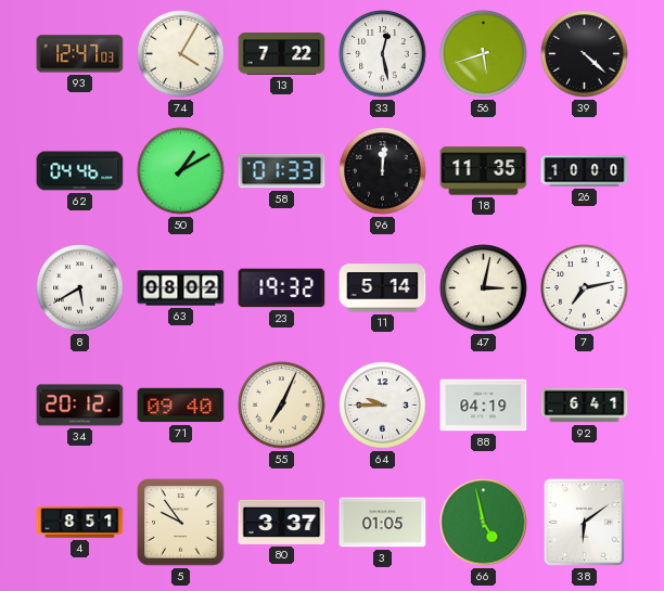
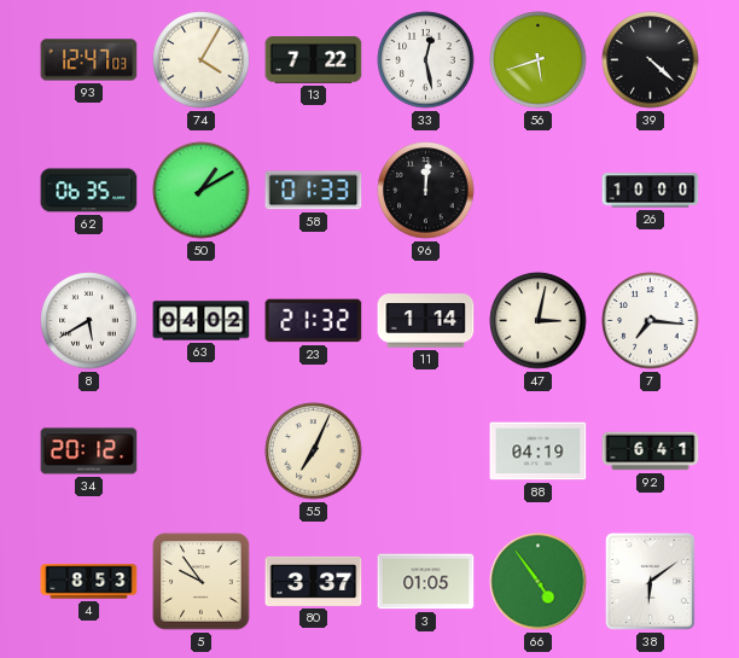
62: 04:46 -> 06:35
18: 11:35 -> none
63: 08:02 -> 04:02
23: 19:32 -> 21:32
11: 5:14 -> 1:14
7: 7:13 -> 7:16
71: 09:40 -> none
64: 9:45 -> none
4: 8:51 -> 8:53
66: 4:58 -> 4:54
